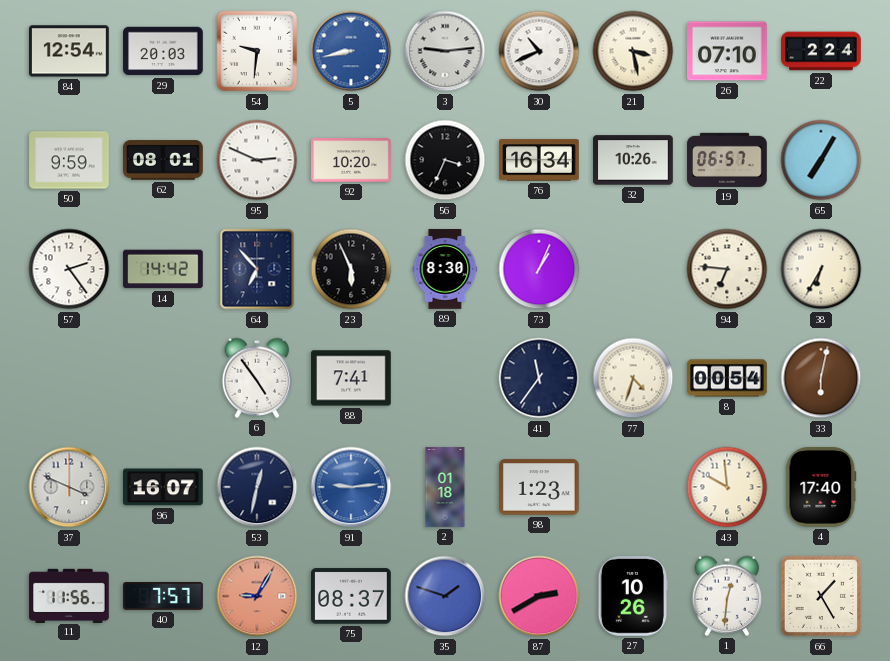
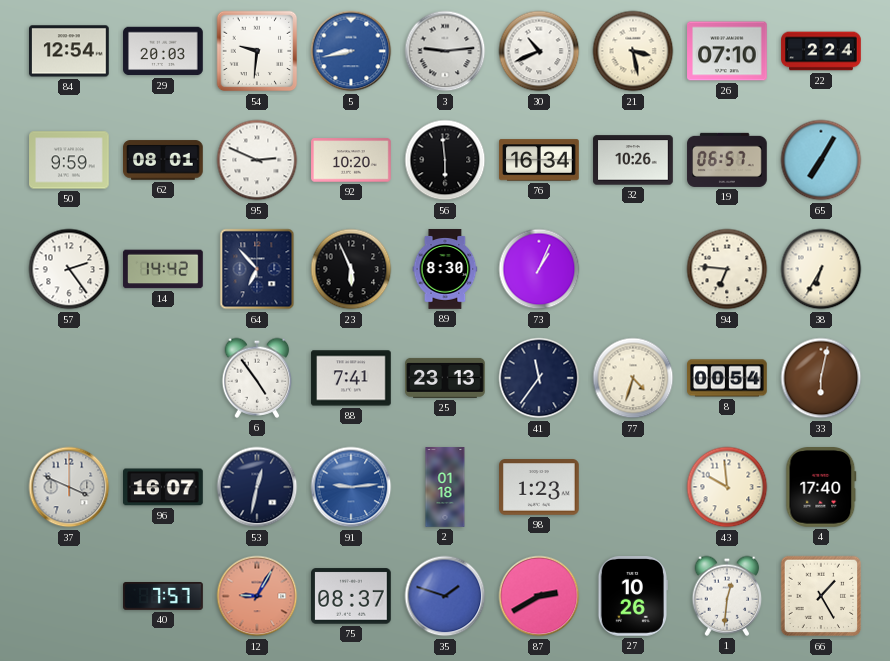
56: 3:34 -> 5:59
25: none -> 23:13
11: 11:56 -> none
